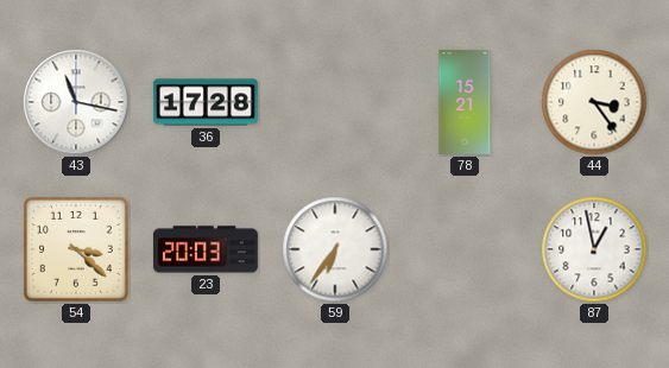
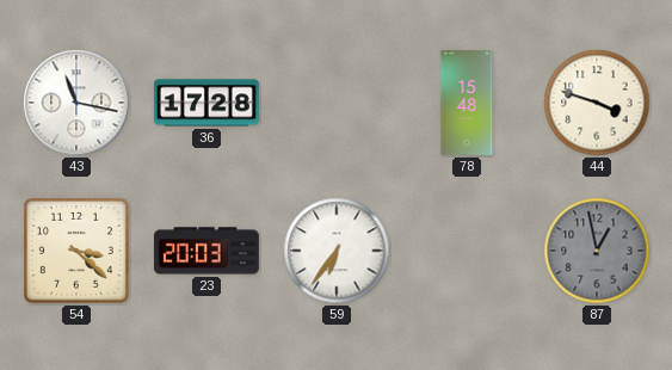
78: 15:21 -> 15:48
44: 3:24 -> 3:48
87 dial: white -> grey
